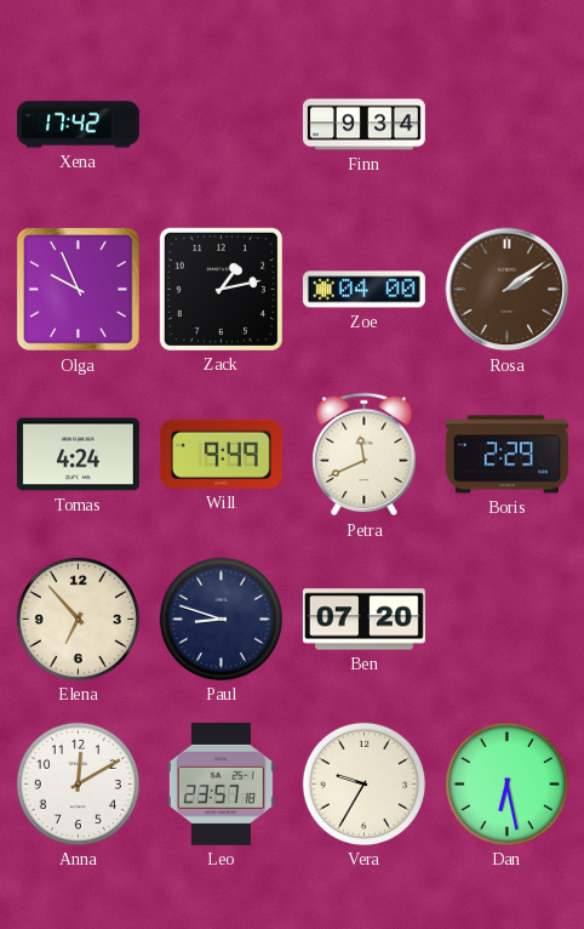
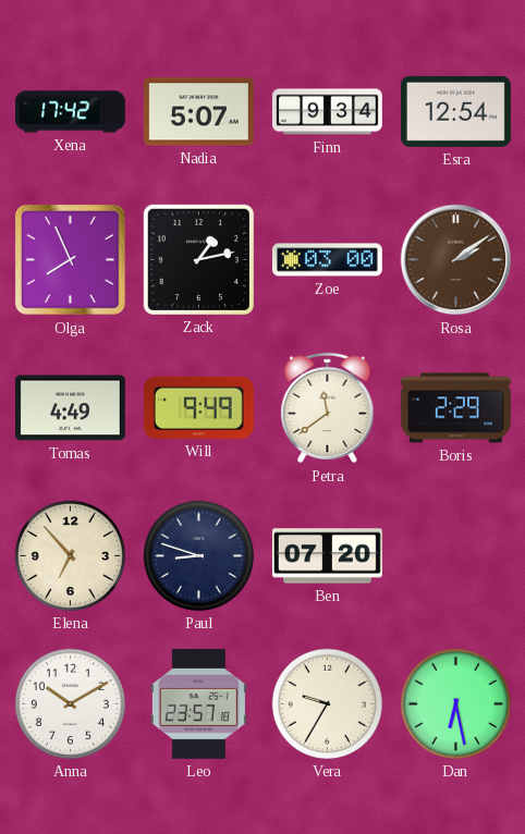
Nadia: none -> 5:07
Esra: none -> 12:54
Olga: 9:56 -> 7:56
Zoe: 04:00 -> 03:00
Tomas: 4:24 -> 4:49
Petra: 11:41 -> 11:39
Anna: 12:10 -> 10:10
